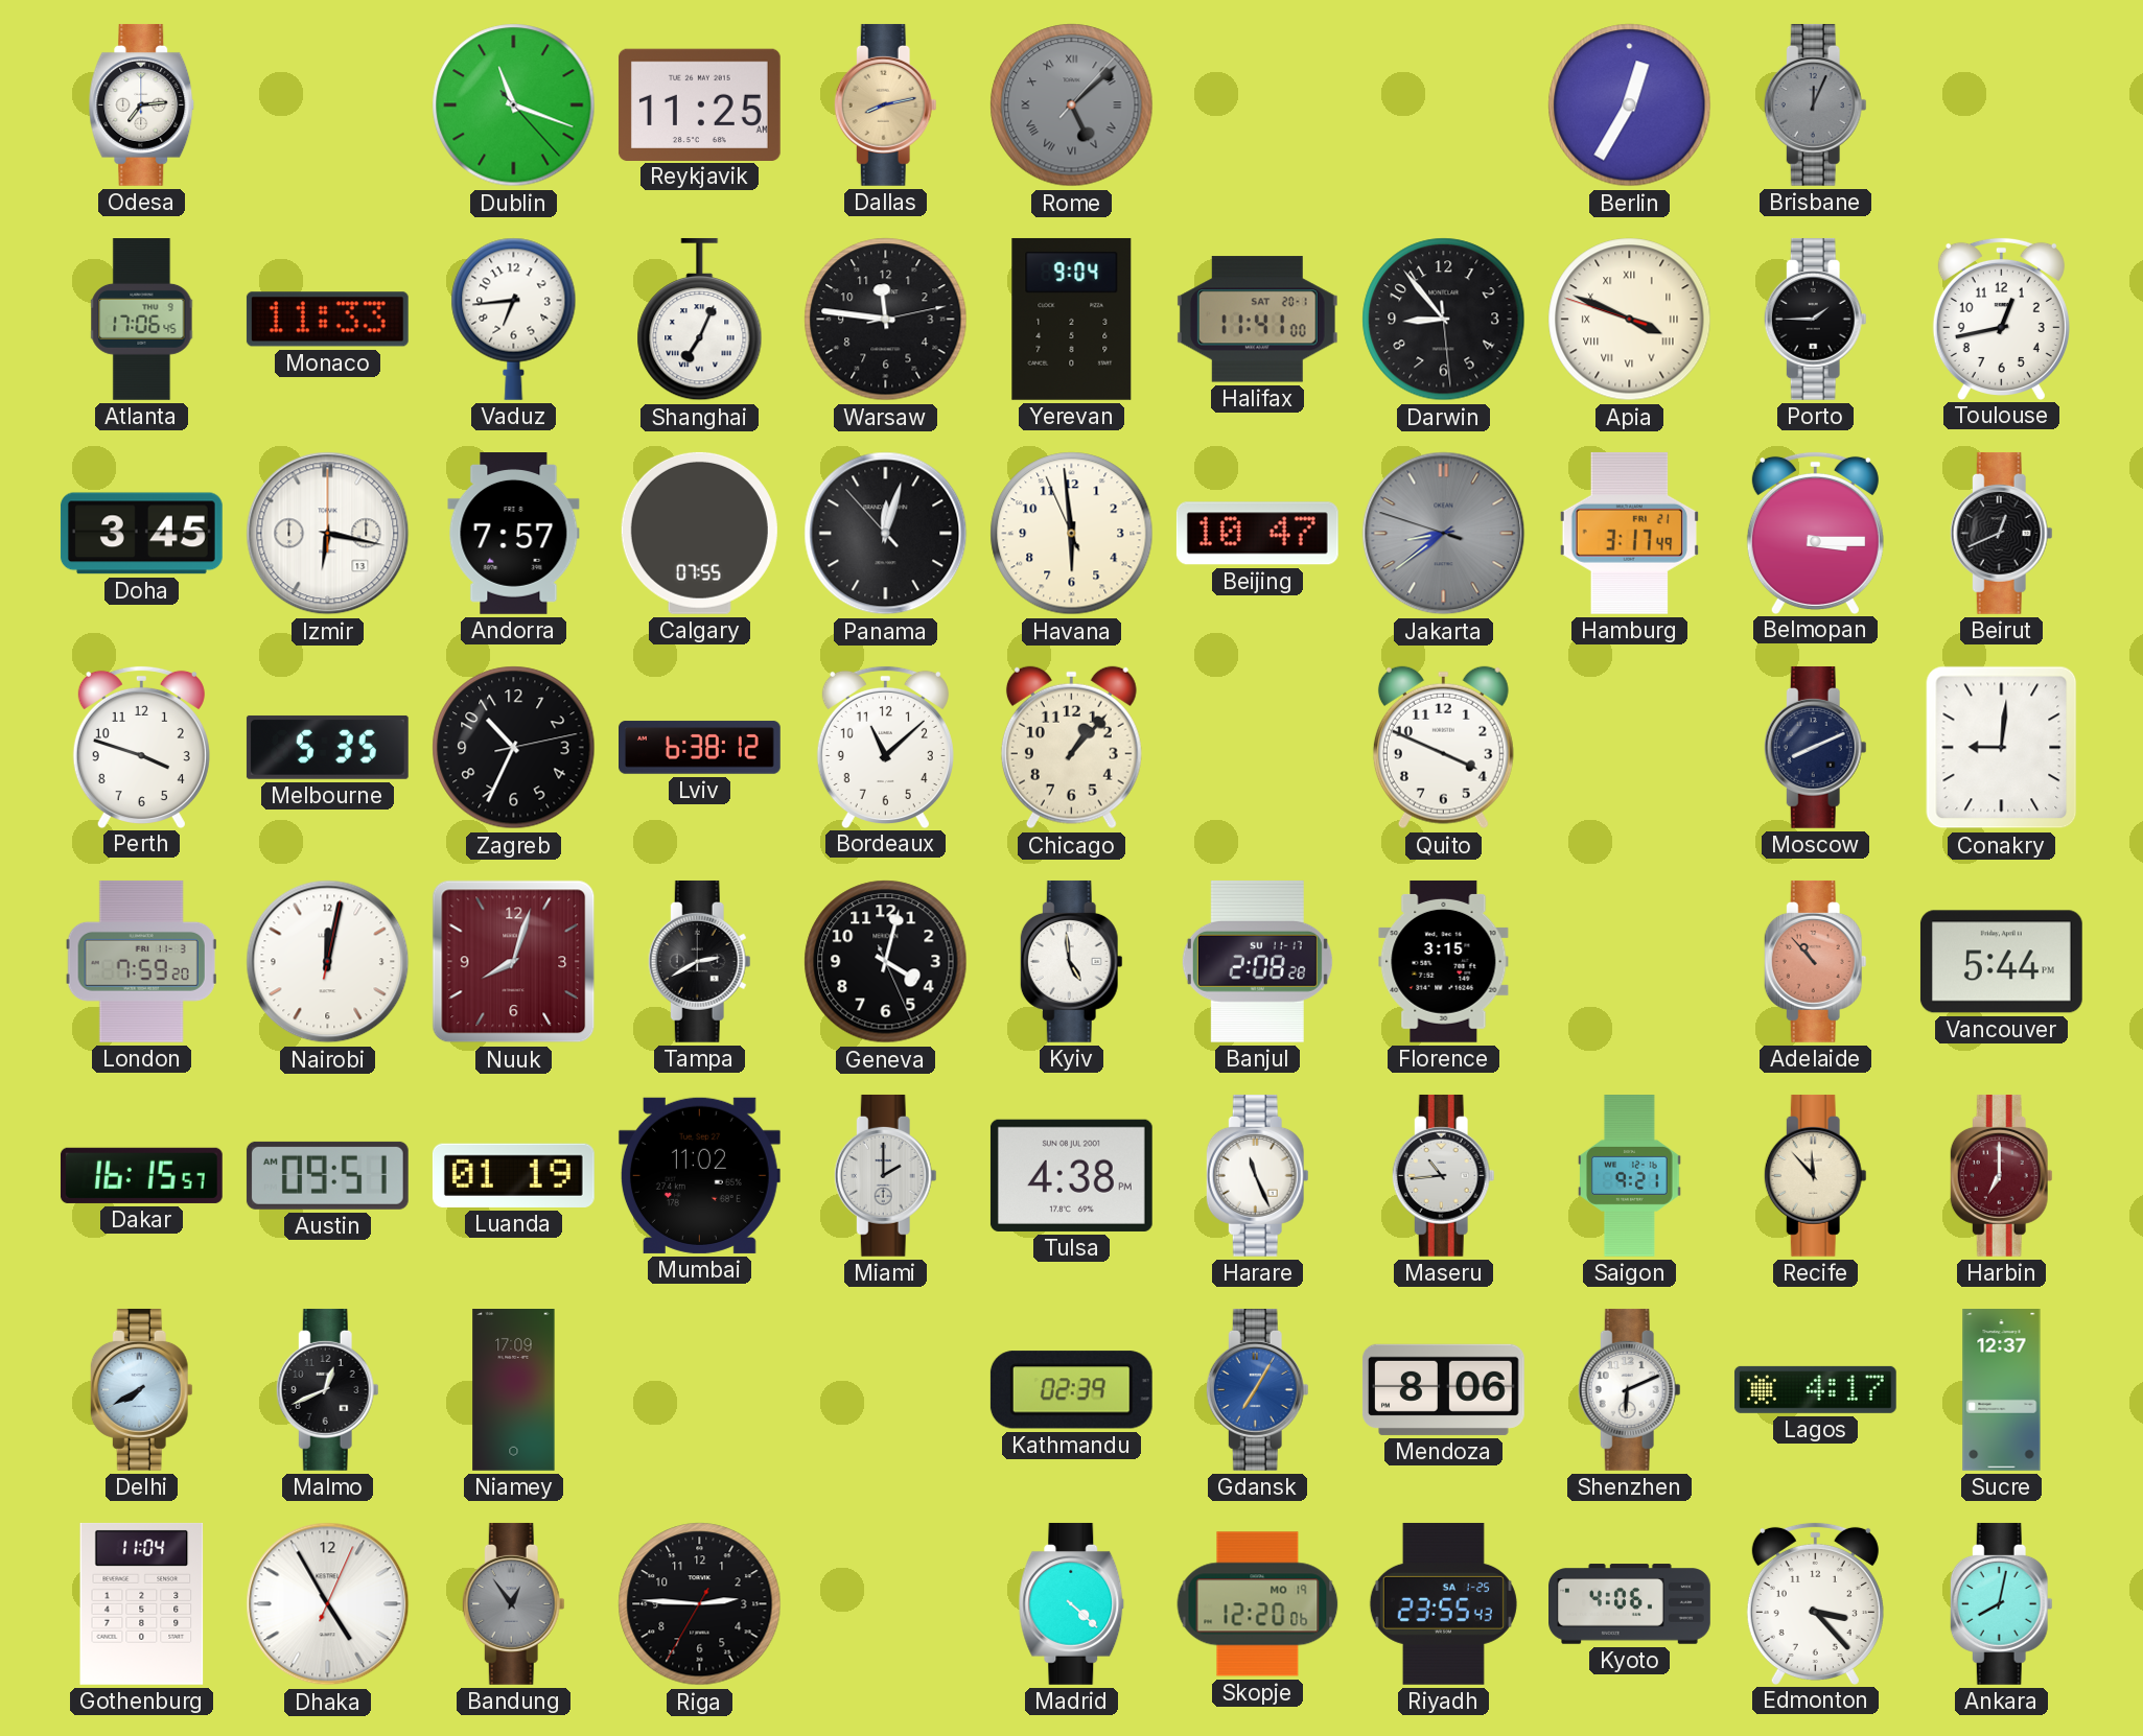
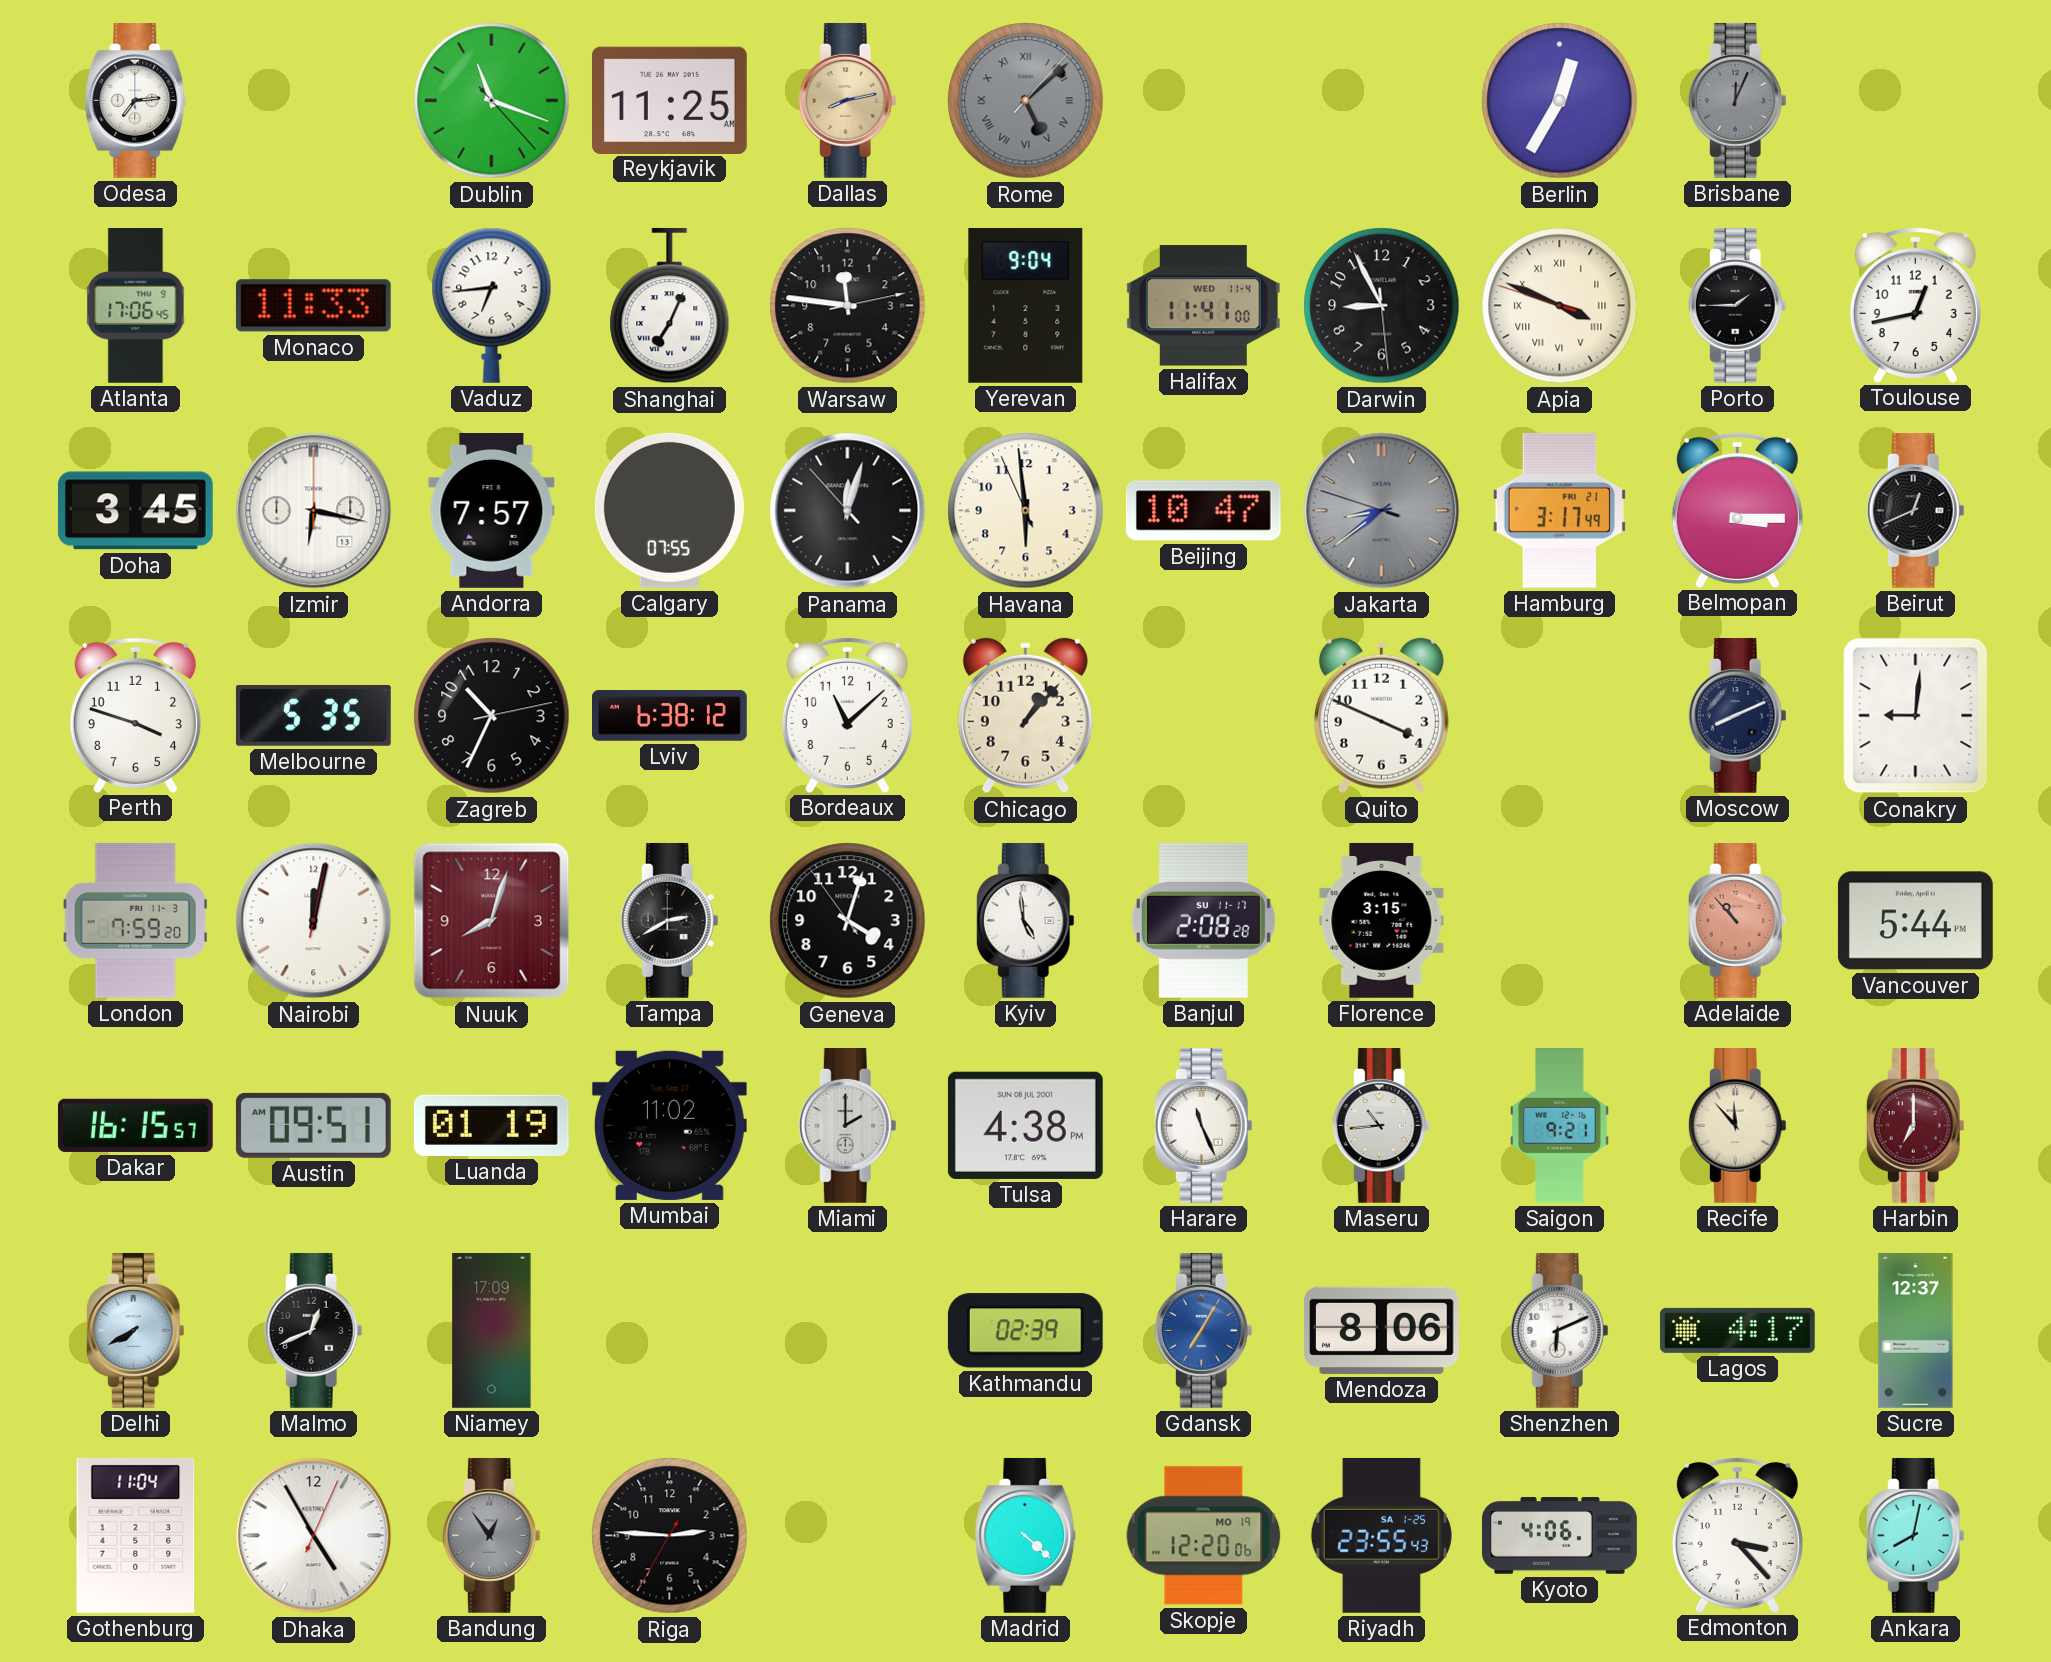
Halifax date: SAT 20-1 -> WED 11-4
Darwin: 8:53 -> 8:55
Geneva: 4:02:26 -> 4:02:54
